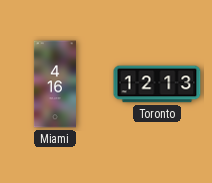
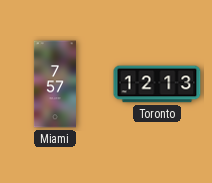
Miami: 4:16 -> 7:57
